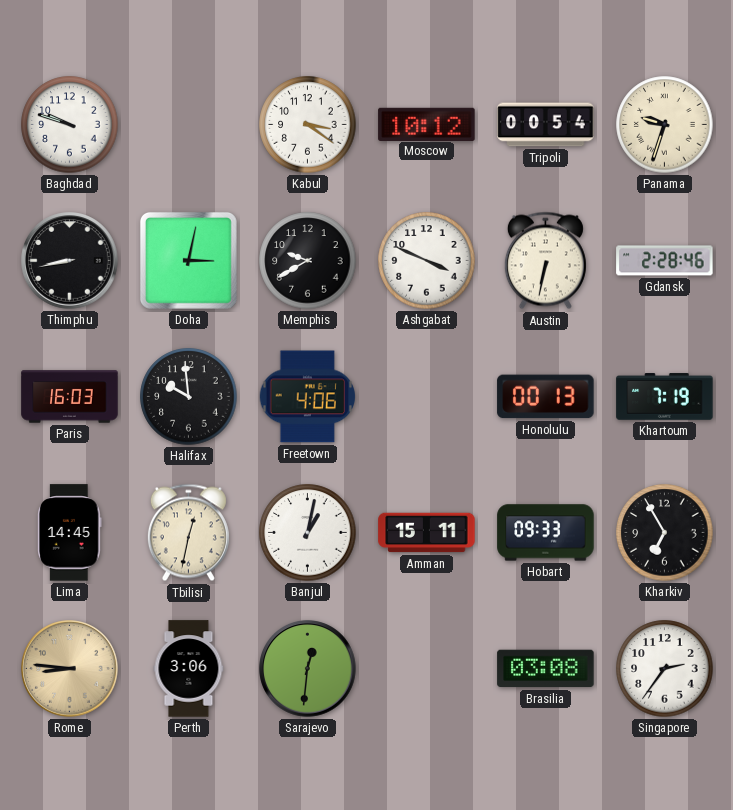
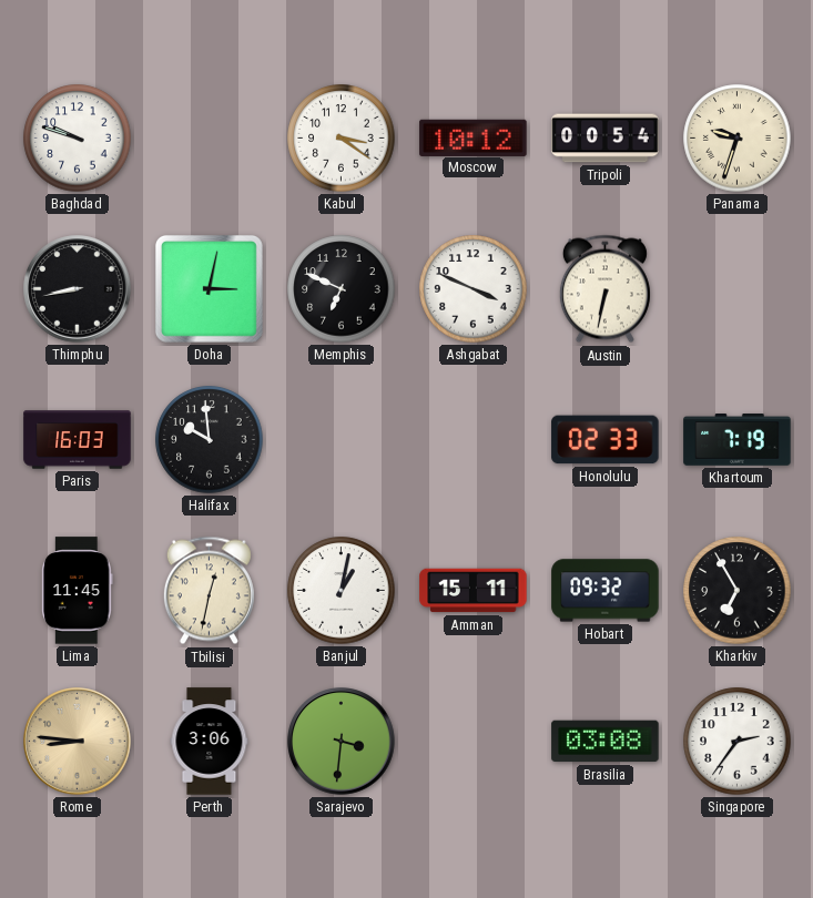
Memphis: 9:40 -> 6:49
Gdansk: 2:28 -> none
Freetown: 4:06 -> none
Honolulu: 00:13 -> 02:33
Lima: 14:45 -> 11:45
Hobart: 09:33 -> 09:32
Sarajevo: 12:31 -> 3:31
